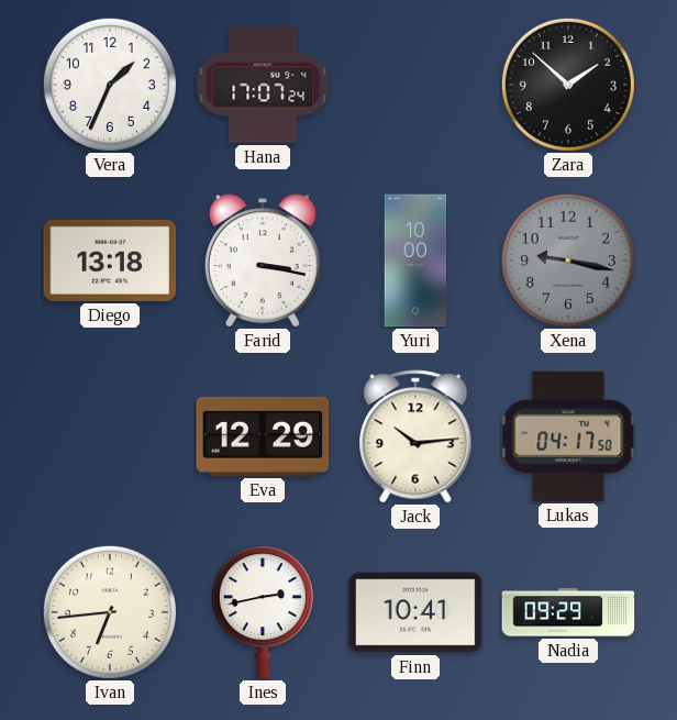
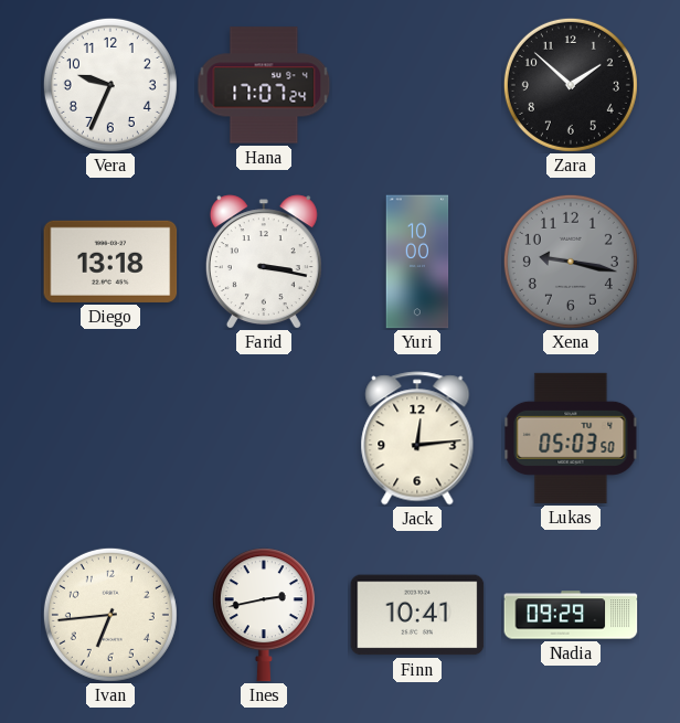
Vera: 1:34 -> 9:34
Eva: 12:29 -> none
Jack: 10:14 -> 12:14
Lukas: 04:17 -> 05:03
